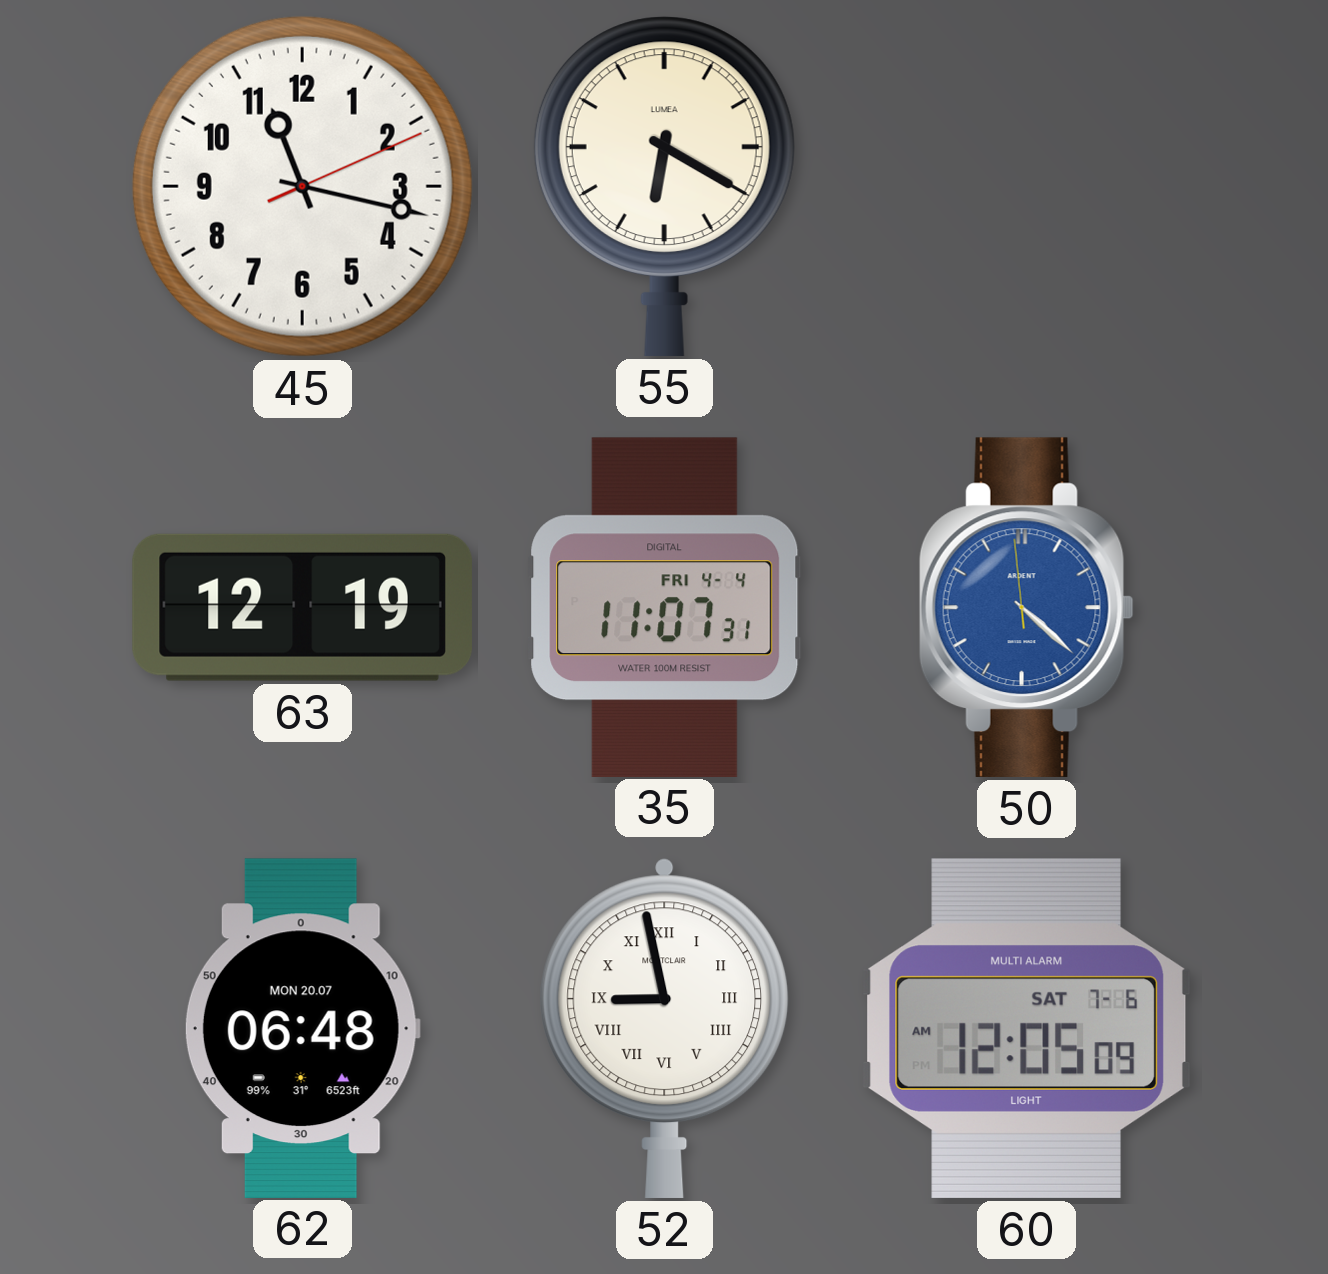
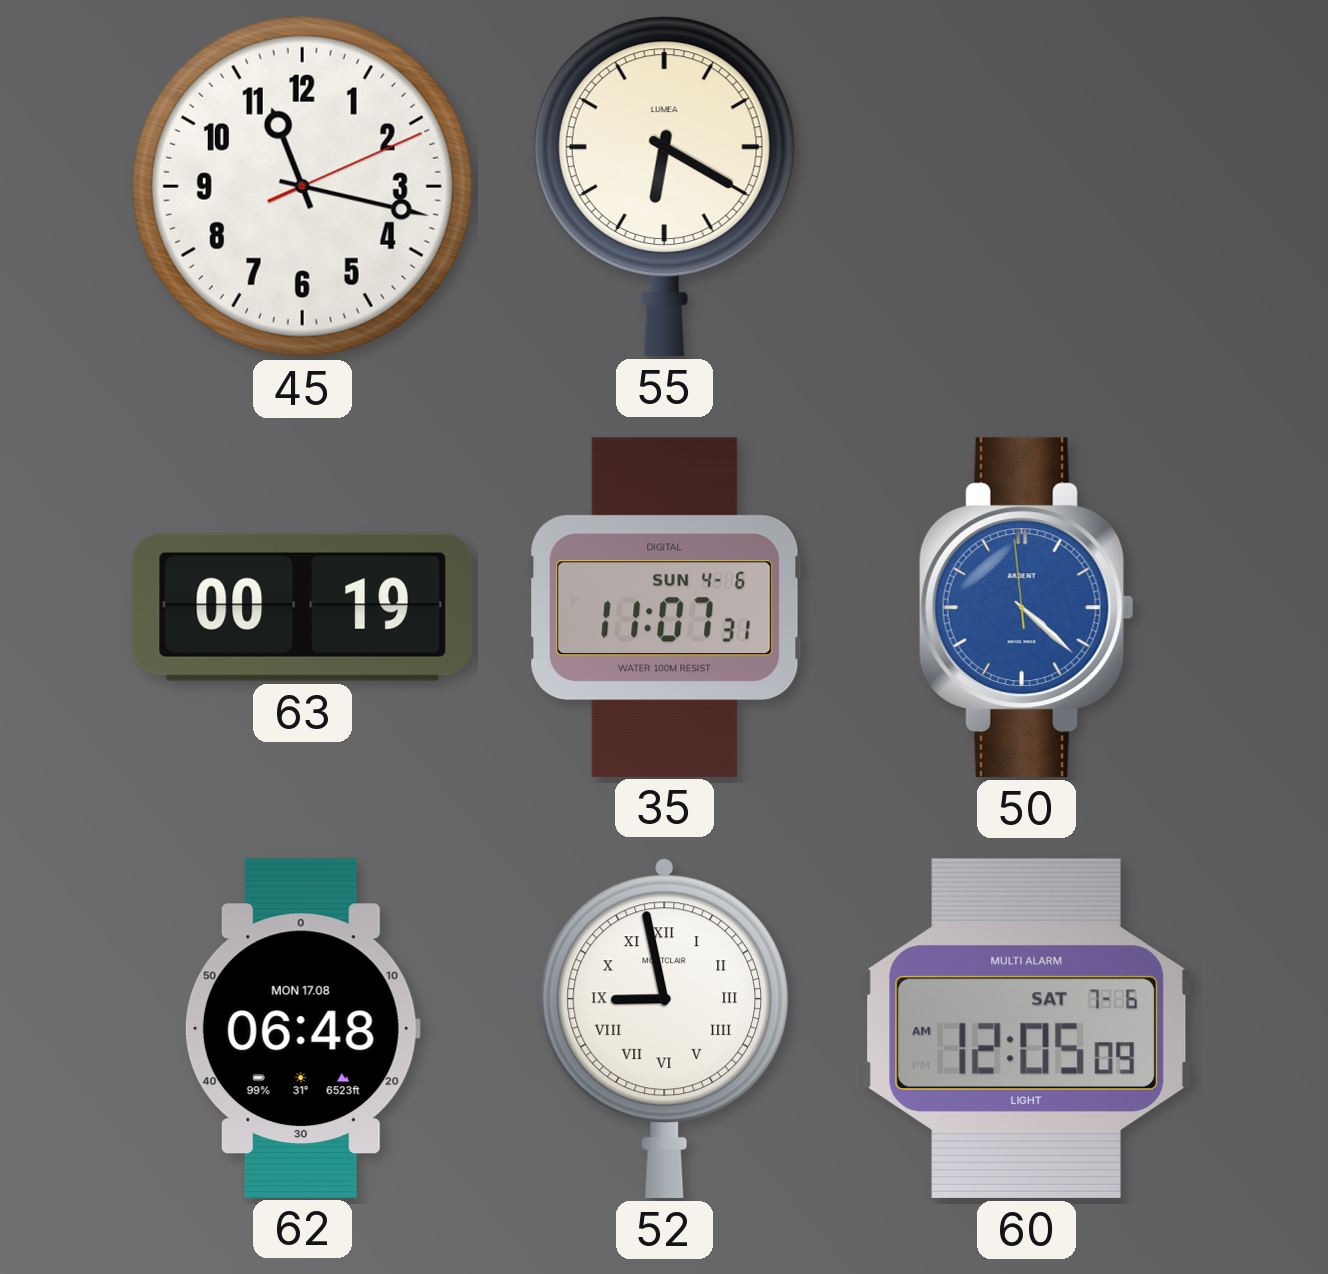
63: 12:19 -> 00:19
35 date: FRI 4-4 -> SUN 4-6
62 date: MON 20.07 -> MON 17.08
